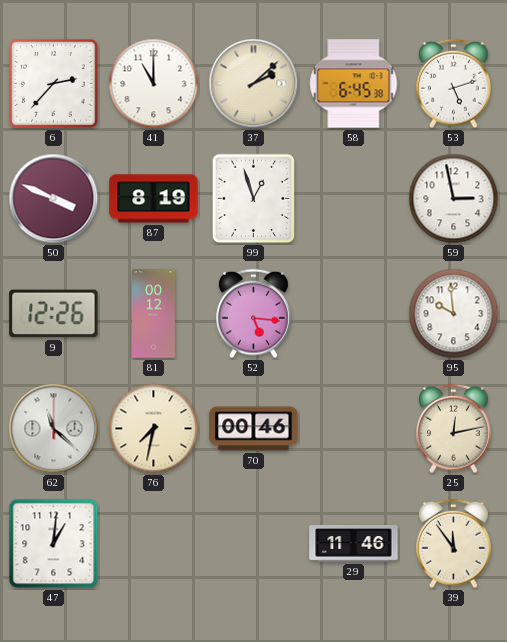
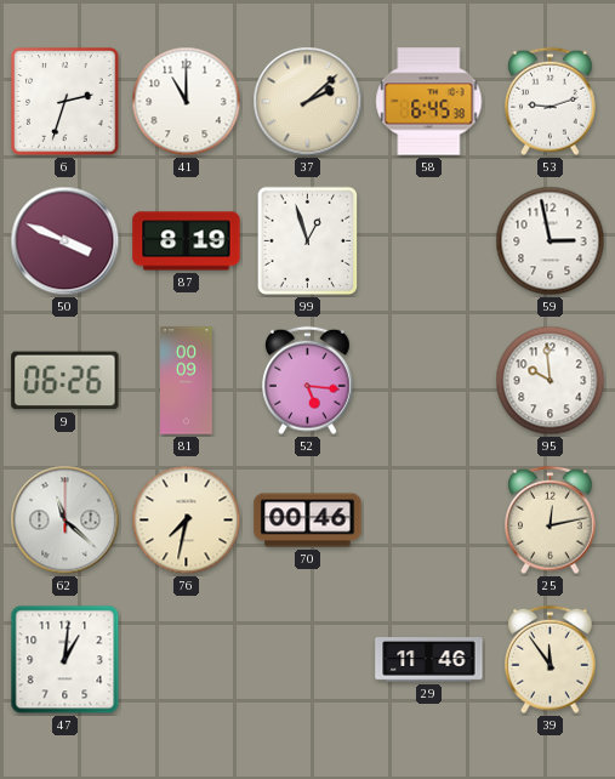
6: 2:37 -> 2:33
53: 5:12 -> 9:12
9: 12:26 -> 06:26
81: 00:12 -> 00:09
